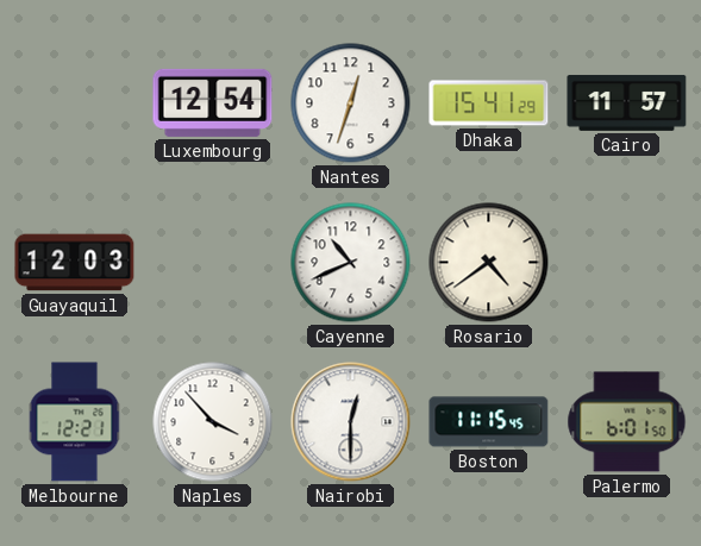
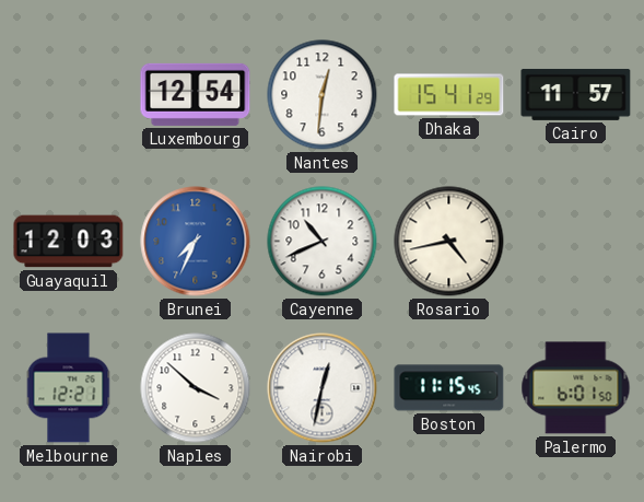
Nantes: 12:33 -> 12:31
Brunei: none -> 7:34
Rosario: 4:39 -> 4:43
Naples: 3:53 -> 3:52
Nairobi: 12:30 -> 12:32
